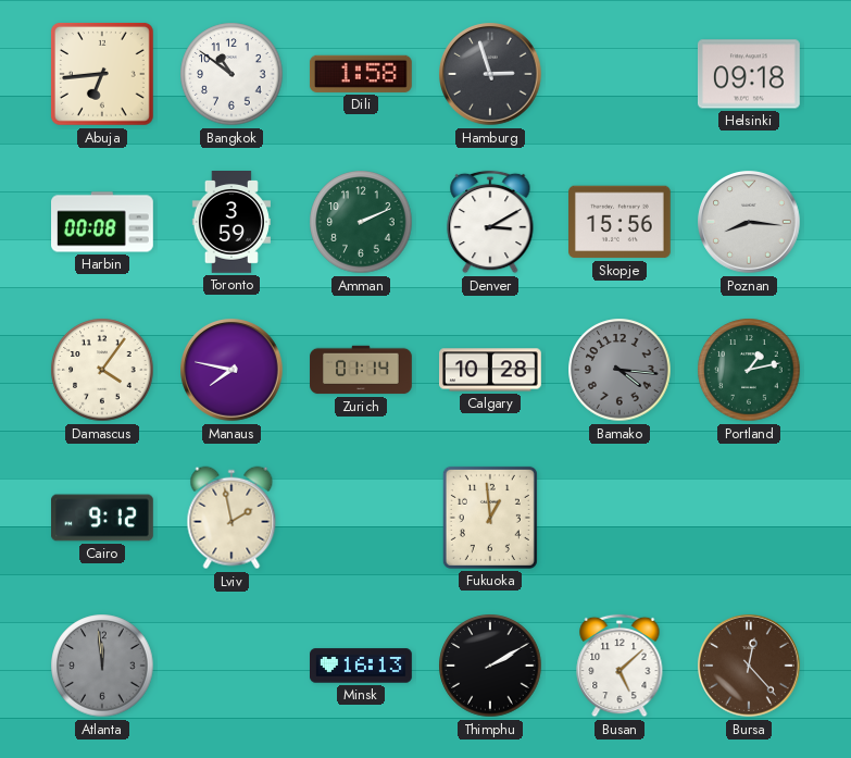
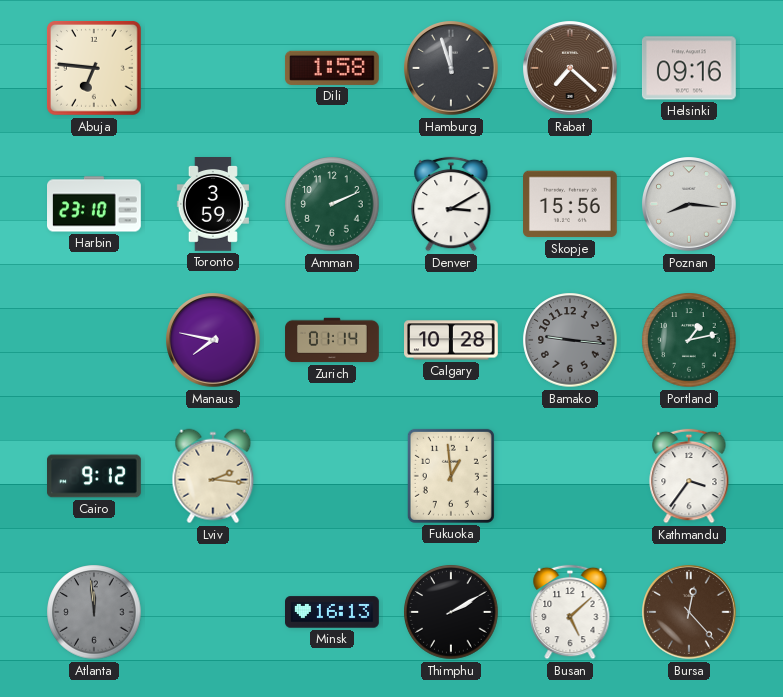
Abuja: 6:44 -> 6:46
Bangkok: 10:51 -> none
Hamburg: 2:57 -> 11:57
Rabat: none -> 7:22
Helsinki: 09:18 -> 09:16
Harbin: 00:08 -> 23:10
Damascus: 4:06 -> none
Bamako: 4:16 -> 9:16
Lviv: 1:58 -> 2:16
Kathmandu: none -> 3:36
